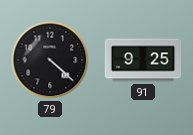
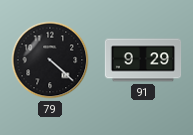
91: 9:25 -> 9:29
